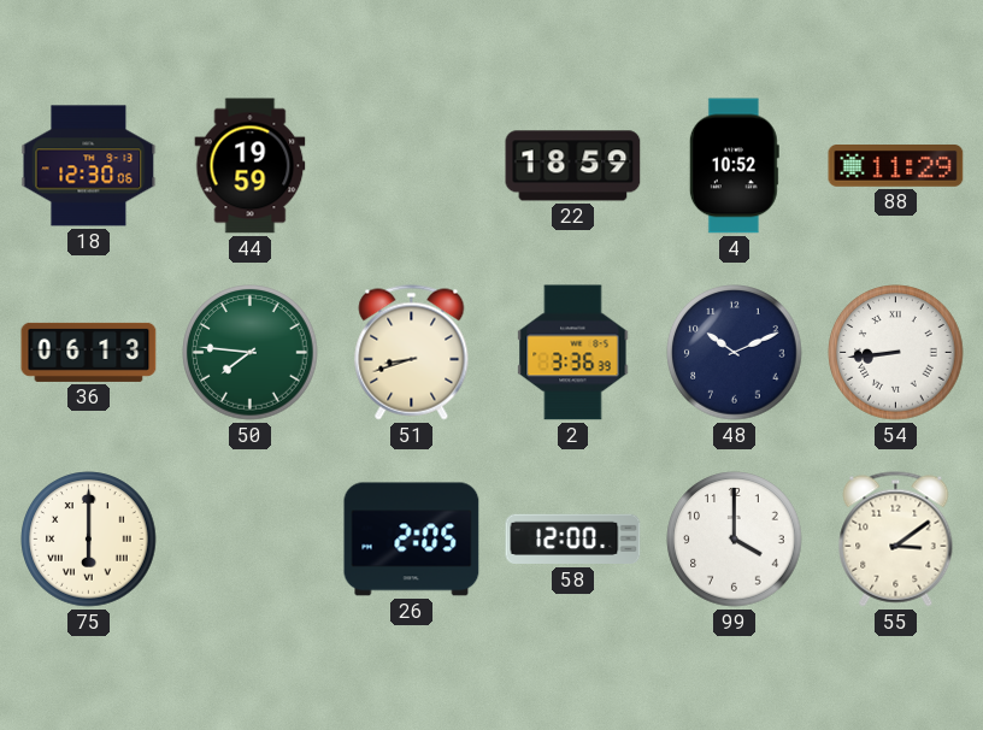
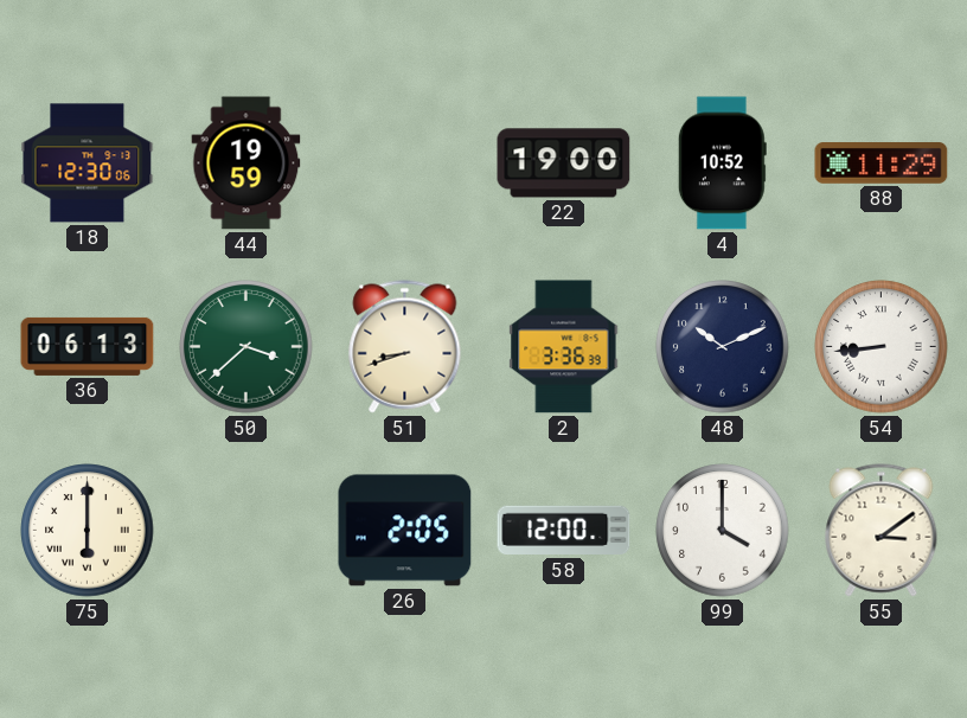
22: 18:59 -> 19:00
50: 7:46 -> 3:38
